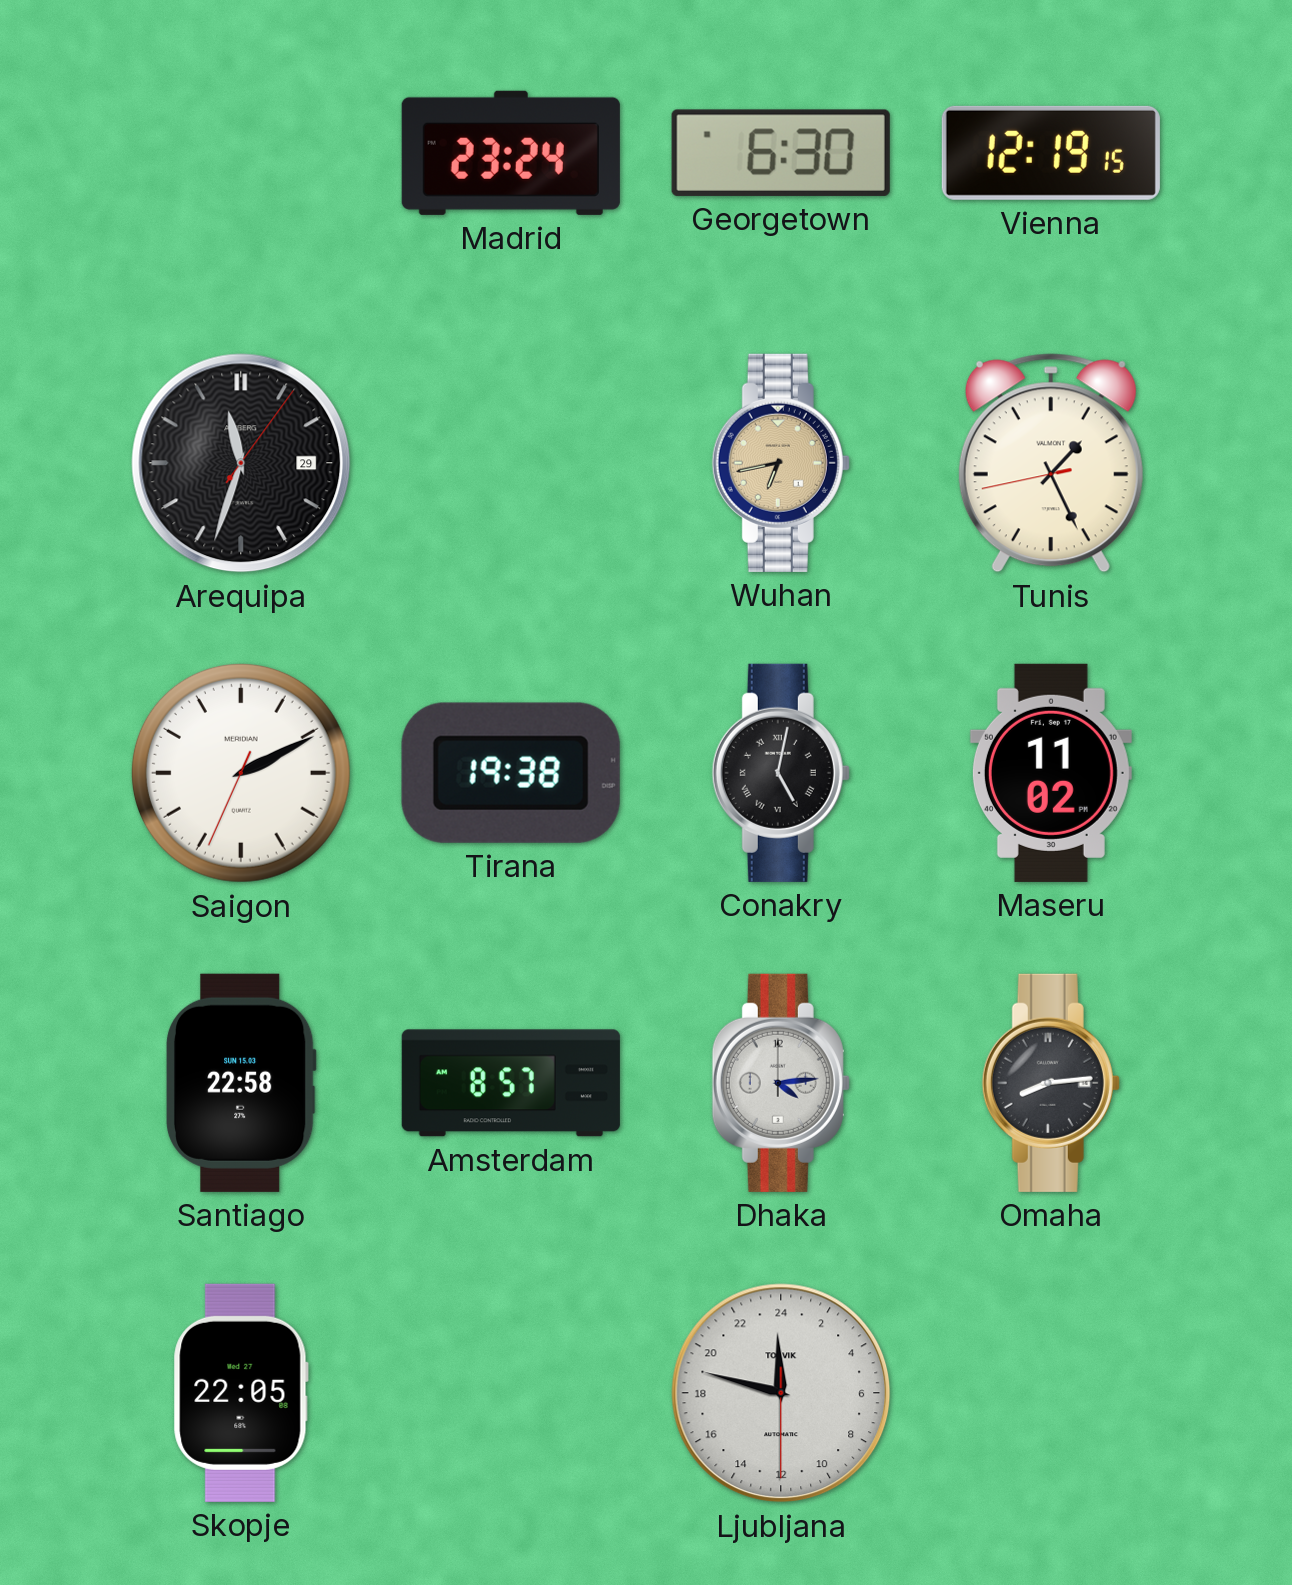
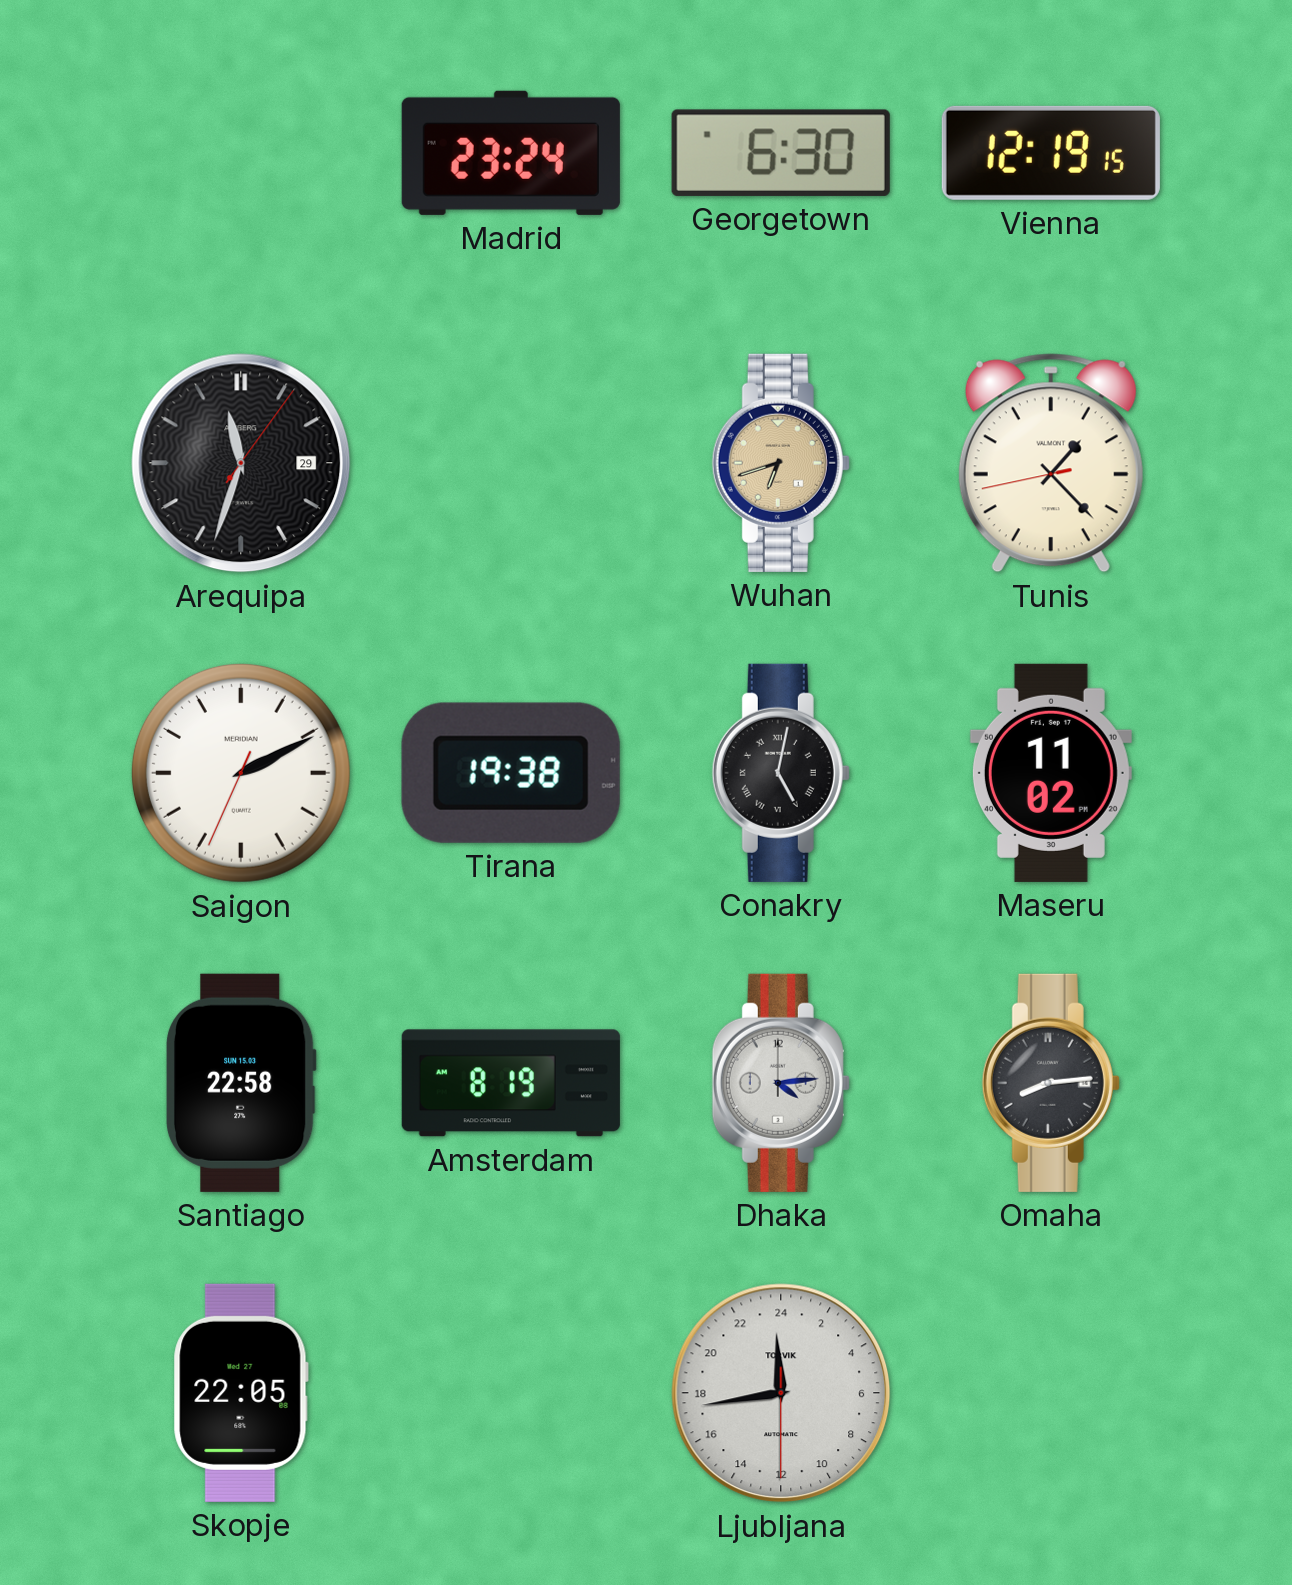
Wuhan: 6:43 -> 6:42
Tunis: 1:25 -> 1:22
Amsterdam: 8:57 -> 8:19
Ljubljana: 23:47 -> 23:43
